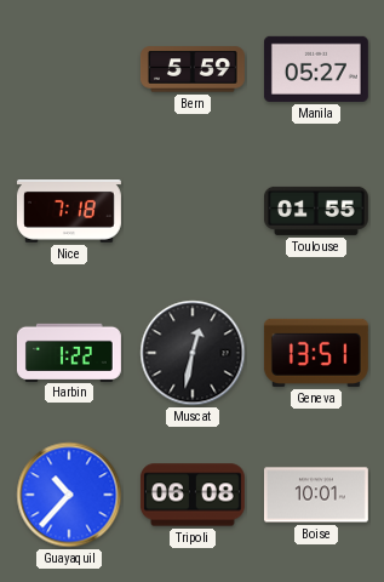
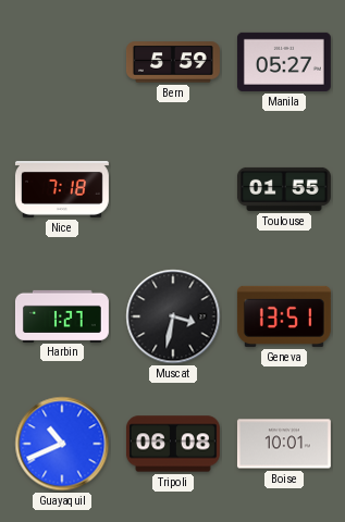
Harbin: 1:22 -> 1:27
Muscat: 12:32 -> 3:32
Guayaquil: 10:37 -> 10:41
